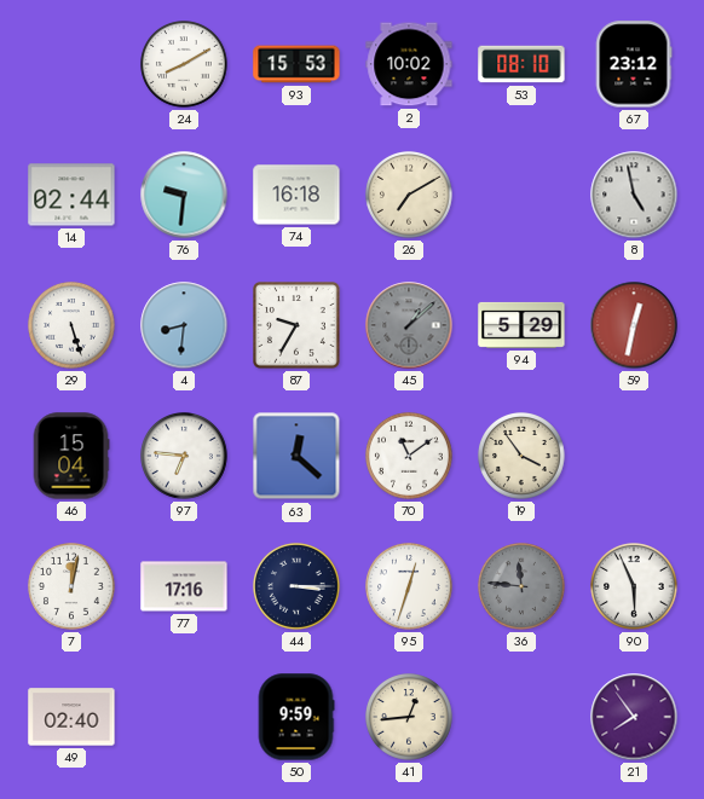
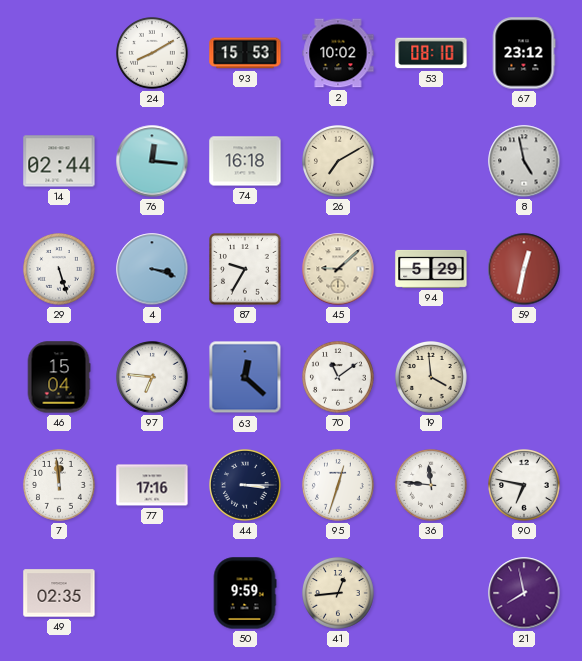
76: 9:31 -> 12:16
4: 8:31 -> 3:18
45: 1:08 -> 9:08
45 dial: grey -> cream
19: 3:54 -> 3:59
7: 12:02 -> 11:59
36 dial: grey -> white
90: 5:56 -> 6:47
49: 02:40 -> 02:35
21: 7:54 -> 7:58
